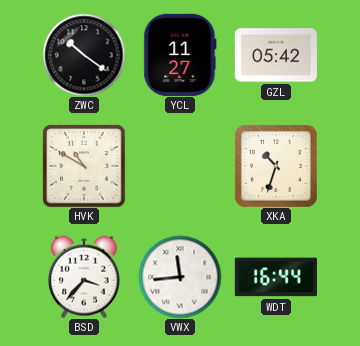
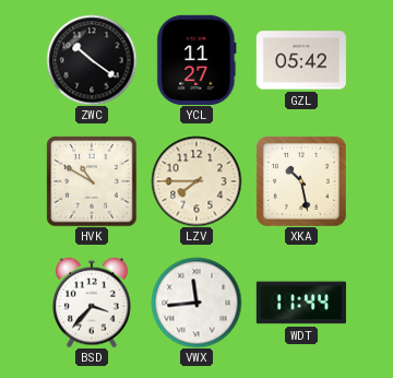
LZV: none -> 7:45
XKA: 10:33 -> 10:28
WDT: 16:44 -> 11:44
